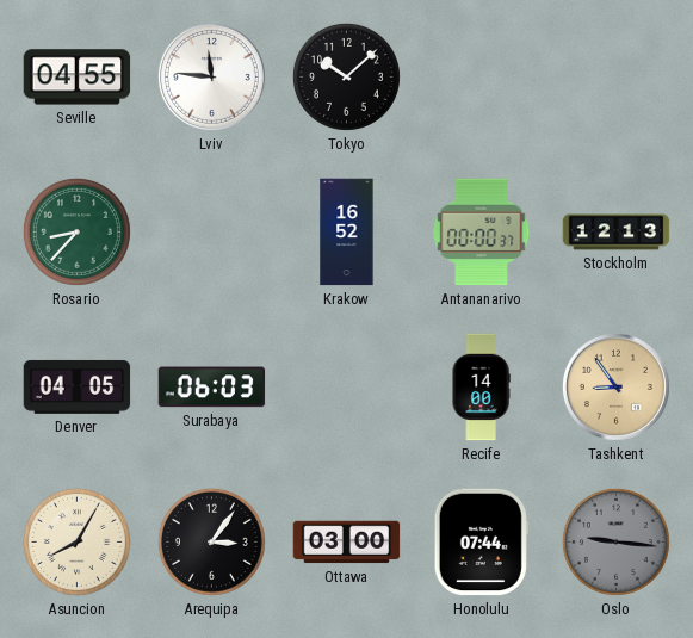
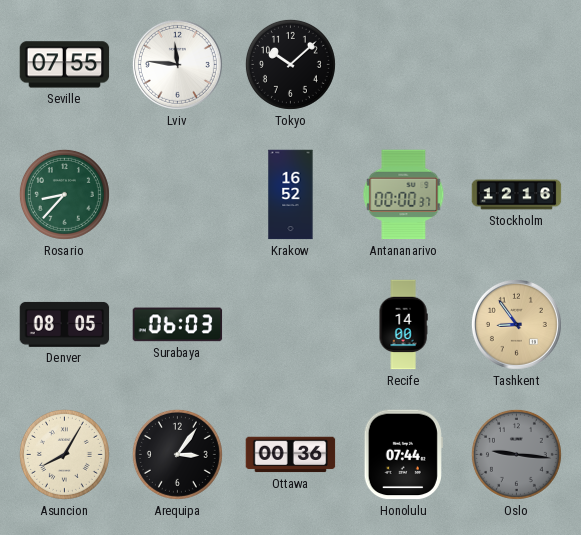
Seville: 04:55 -> 07:55
Stockholm: 12:13 -> 12:16
Denver: 04:05 -> 08:05
Ottawa: 03:00 -> 00:36
